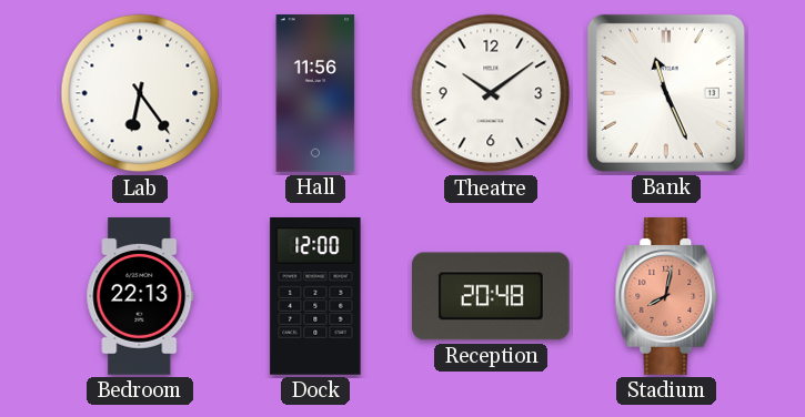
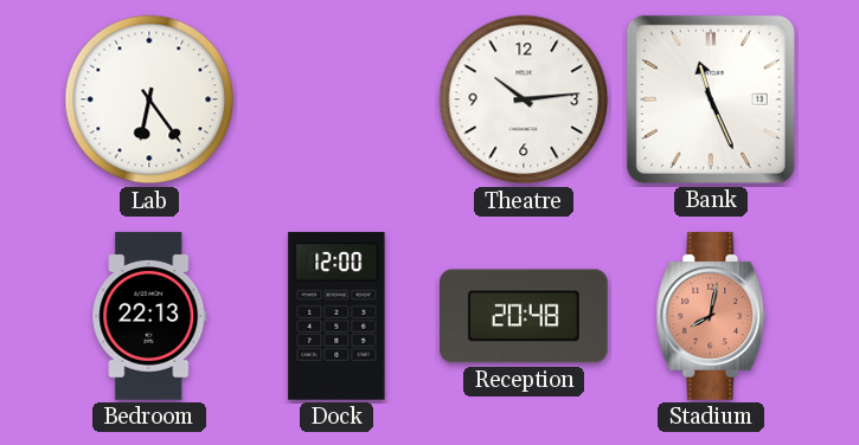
Hall: 11:56 -> none
Theatre: 10:09 -> 10:14
